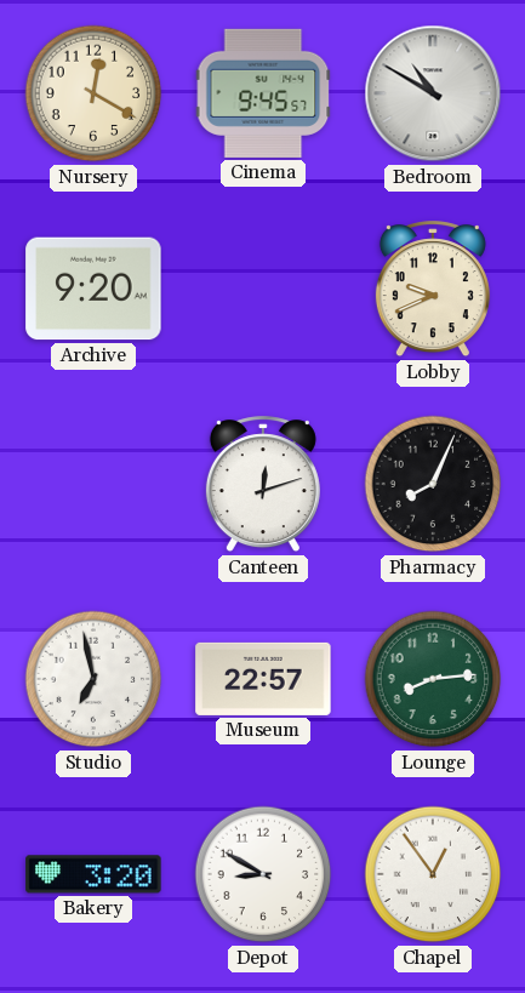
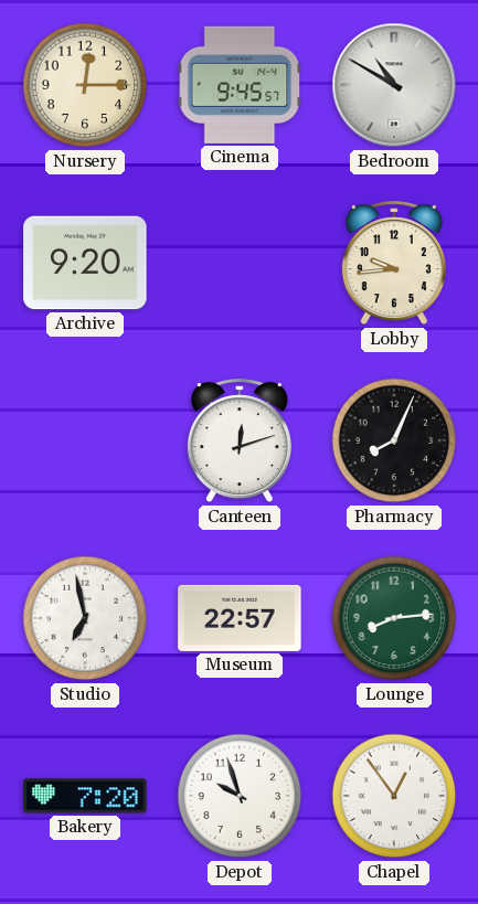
Nursery: 12:20 -> 12:15
Lobby: 9:41 -> 9:44
Bakery: 3:20 -> 7:20
Depot: 8:50 -> 9:57
